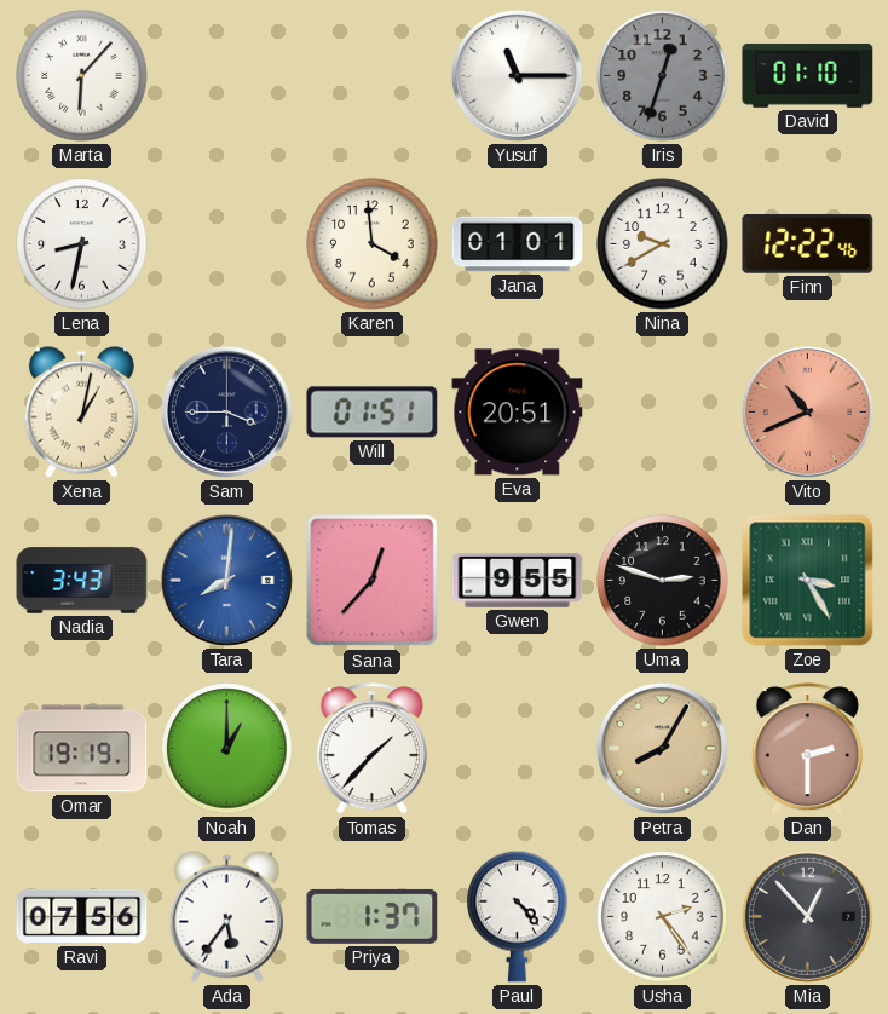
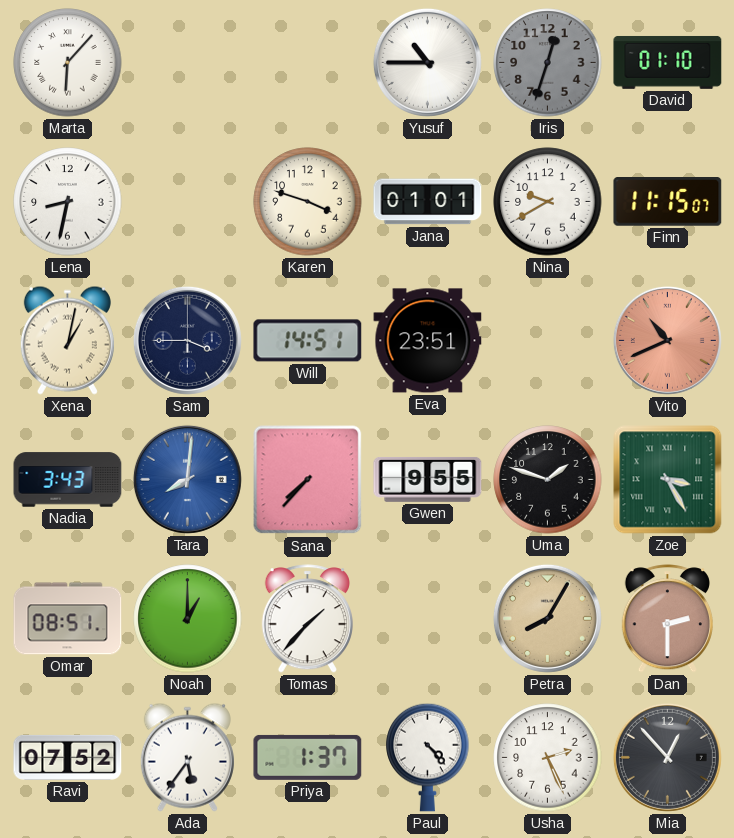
Yusuf: 11:15 -> 10:45
Karen: 3:59 -> 3:48
Finn: 12:22 -> 11:15
Will: 01:51 -> 14:51
Eva: 20:51 -> 23:51
Sana: 12:37 -> 7:37
Uma: 2:48 -> 1:48
Omar: 19:19 -> 08:51
Ravi: 07:56 -> 07:52
Usha: 2:24 -> 2:26
